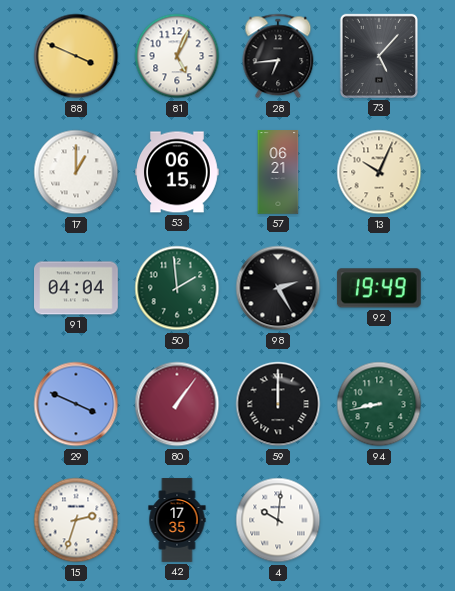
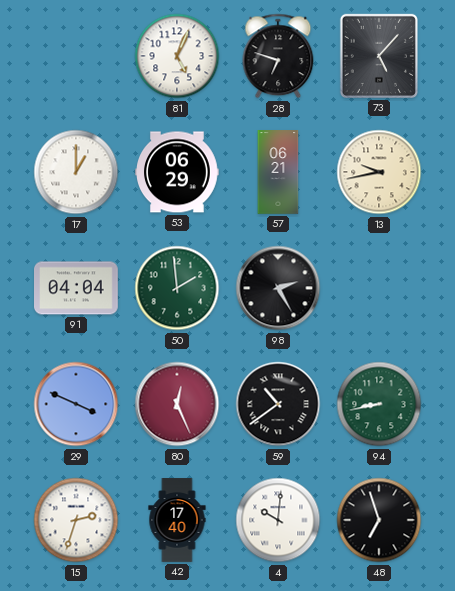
88: 3:49 -> none
28: 6:44 -> 6:48
53: 06:15 -> 06:29
13: 10:04 -> 9:43
92: 19:49 -> none
80: 1:06 -> 12:26
59: 12:00 -> 10:39
42: 17:35 -> 17:40
48: none -> 6:57
